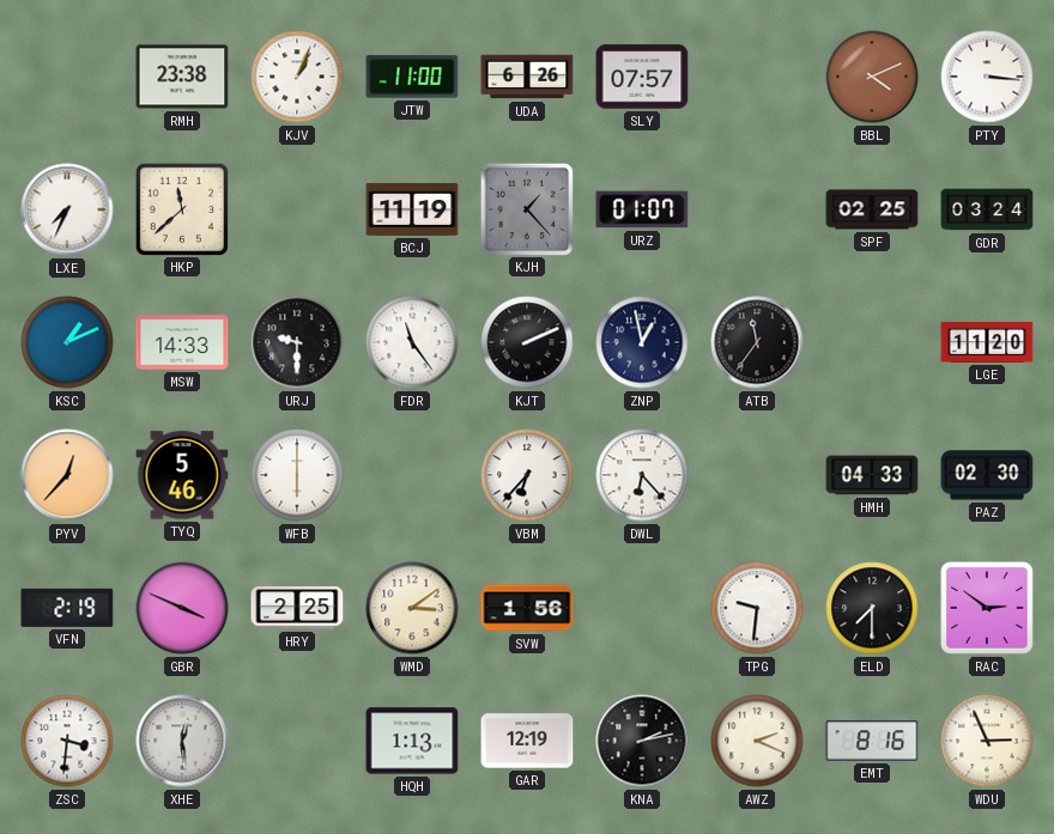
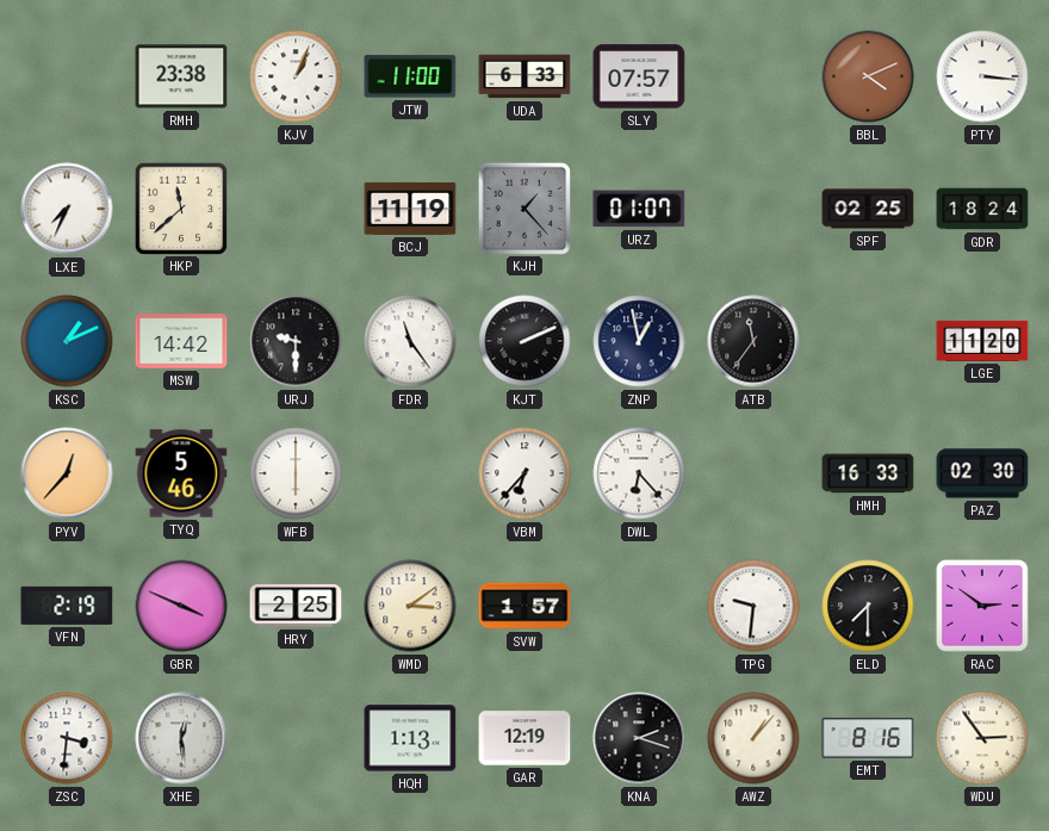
UDA: 6:26 -> 6:33
GDR: 03:24 -> 18:24
MSW: 14:33 -> 14:42
HMH: 04:33 -> 16:33
SVW: 1:56 -> 1:57
KNA: 2:13 -> 2:18
AWZ: 2:19 -> 1:07
WDU: 2:56 -> 2:54
